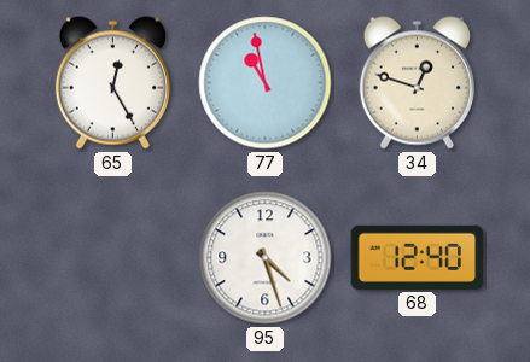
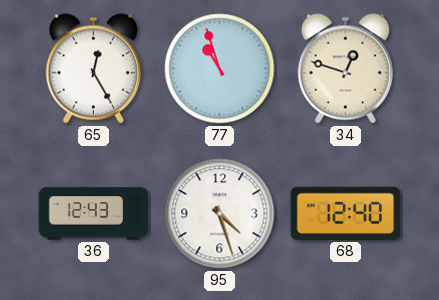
77: 10:58 -> 10:57
36: none -> 12:43
